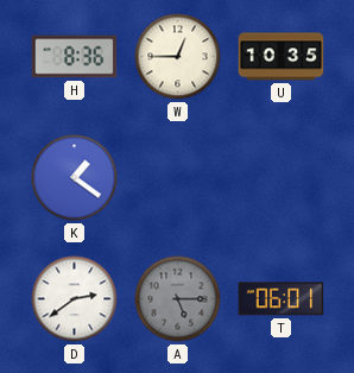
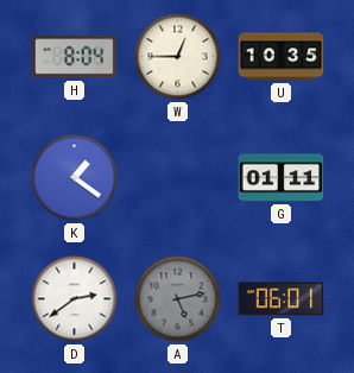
H: 8:36 -> 8:04
G: none -> 01:11
A: 5:15 -> 5:13
